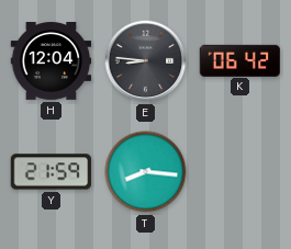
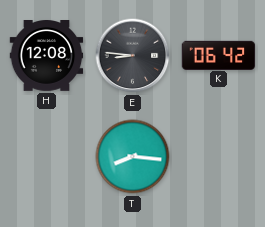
H: 12:04 -> 12:08
Y: 21:59 -> none
